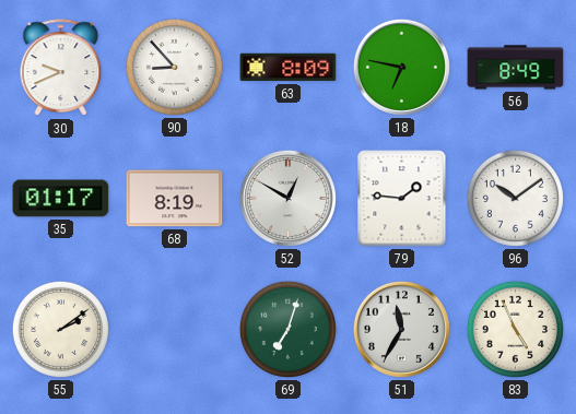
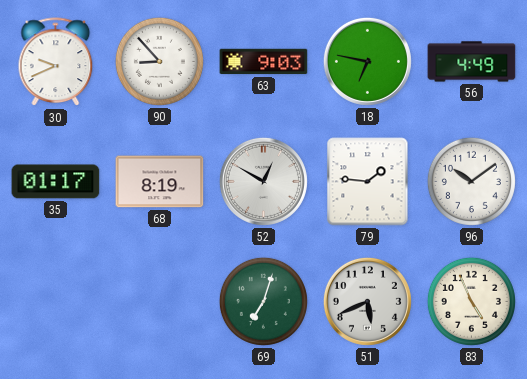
63: 8:09 -> 9:03
56: 8:49 -> 4:49
55: 2:09 -> none
51: 11:35 -> 5:41
